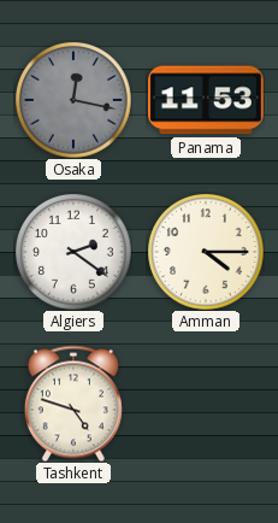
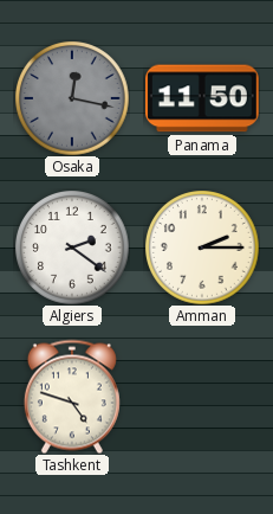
Panama: 11:53 -> 11:50
Amman: 4:15 -> 2:15
